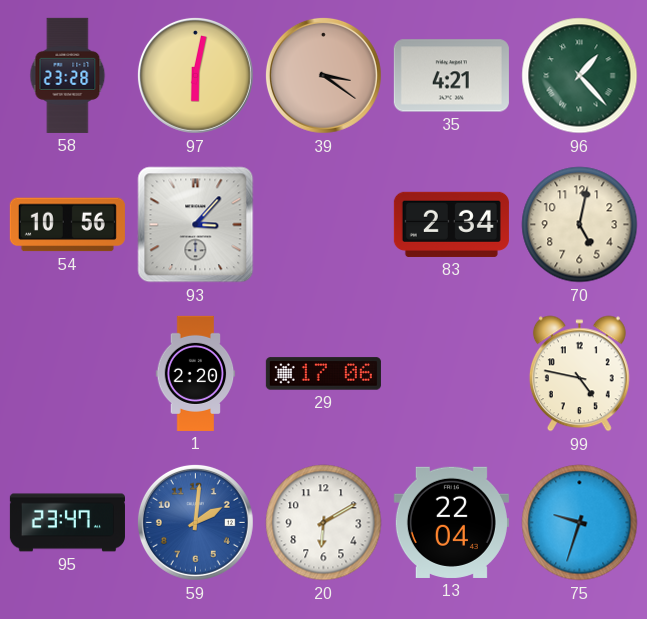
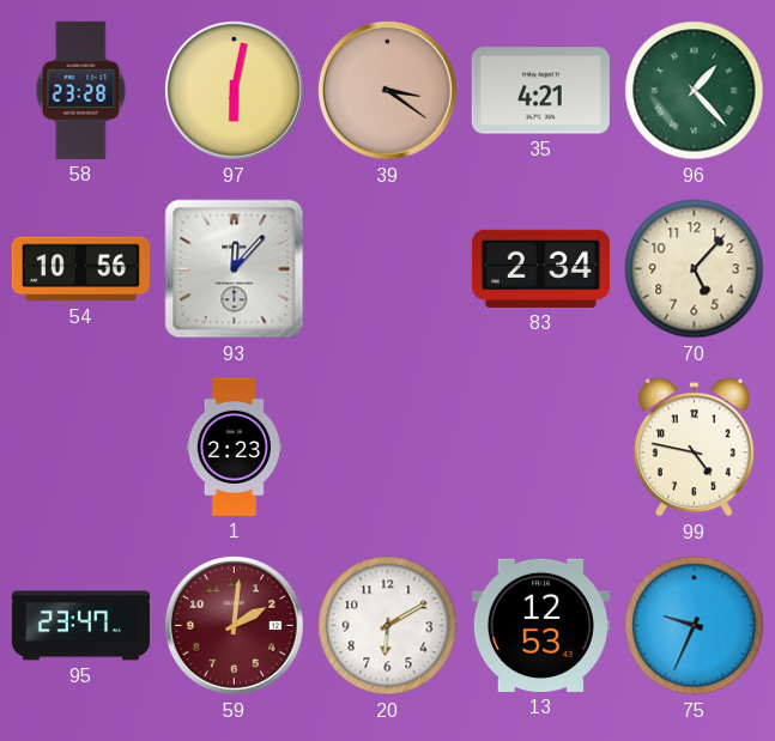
93: 3:07 -> 12:07
70: 5:02 -> 5:07
1: 2:20 -> 2:23
29: 17:06 -> none
59 dial: blue -> burgundy
13: 22:04 -> 12:53
75: 9:33 -> 9:34
